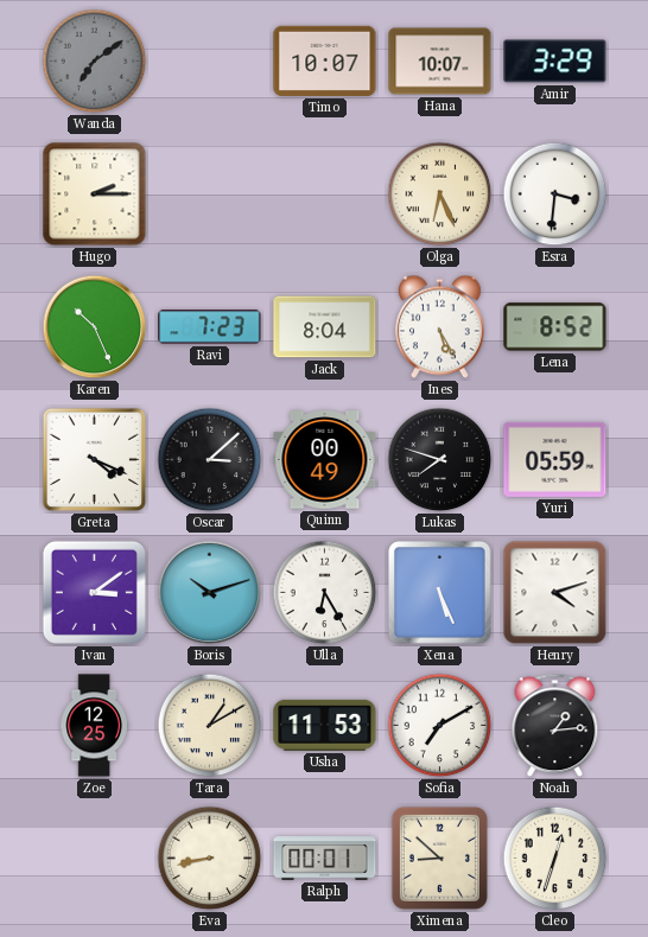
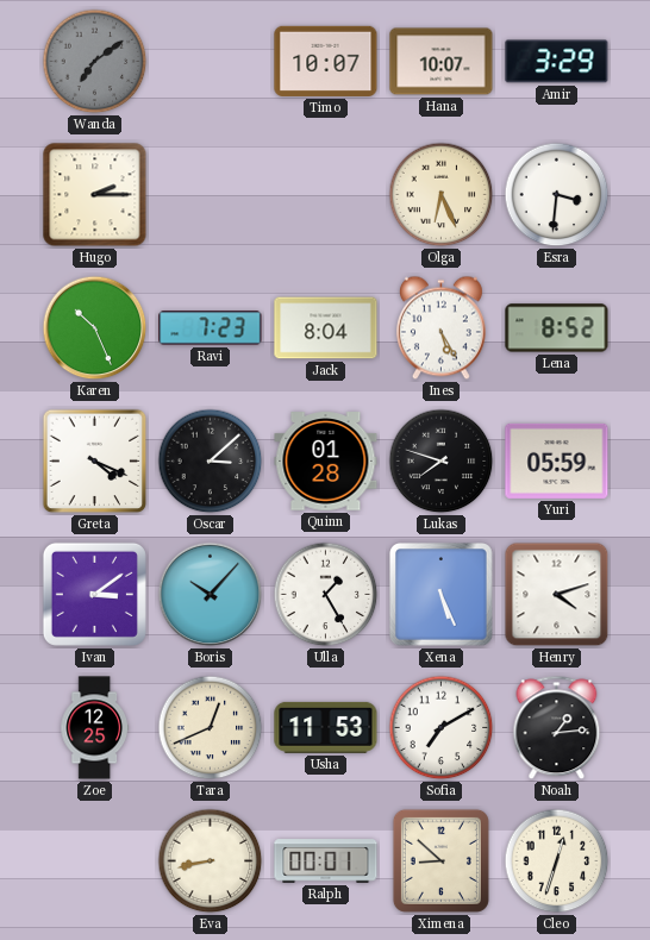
Quinn: 00:49 -> 01:28
Boris: 10:12 -> 10:07
Ulla: 6:25 -> 1:25
Tara: 1:10 -> 12:41
